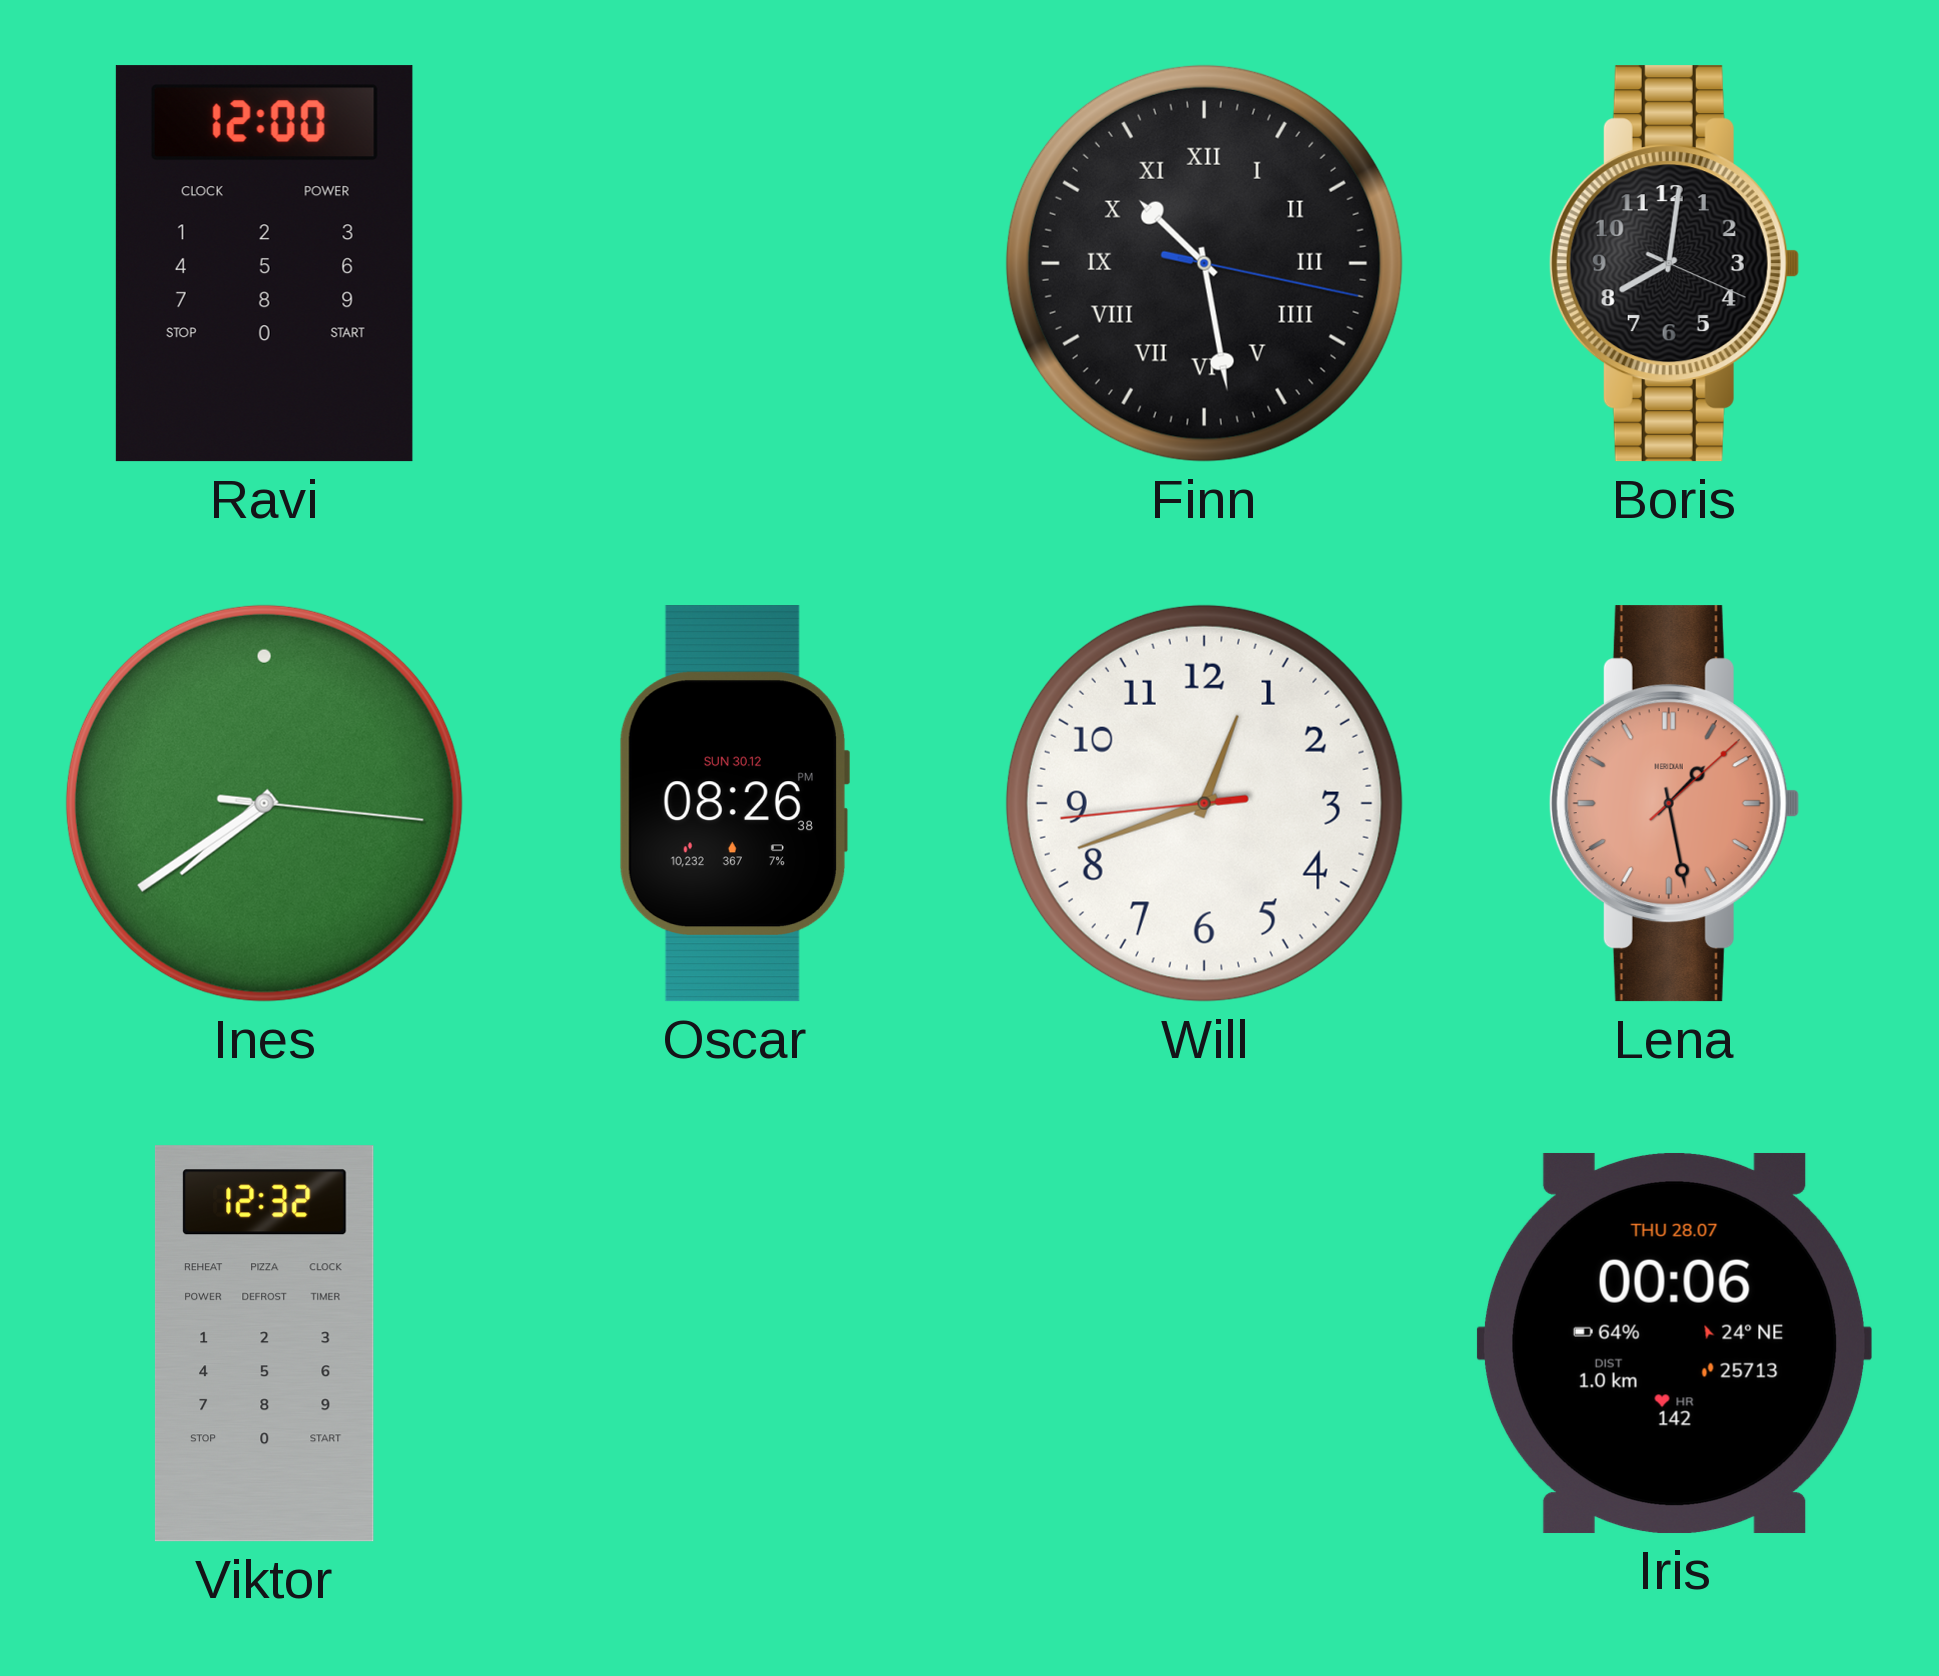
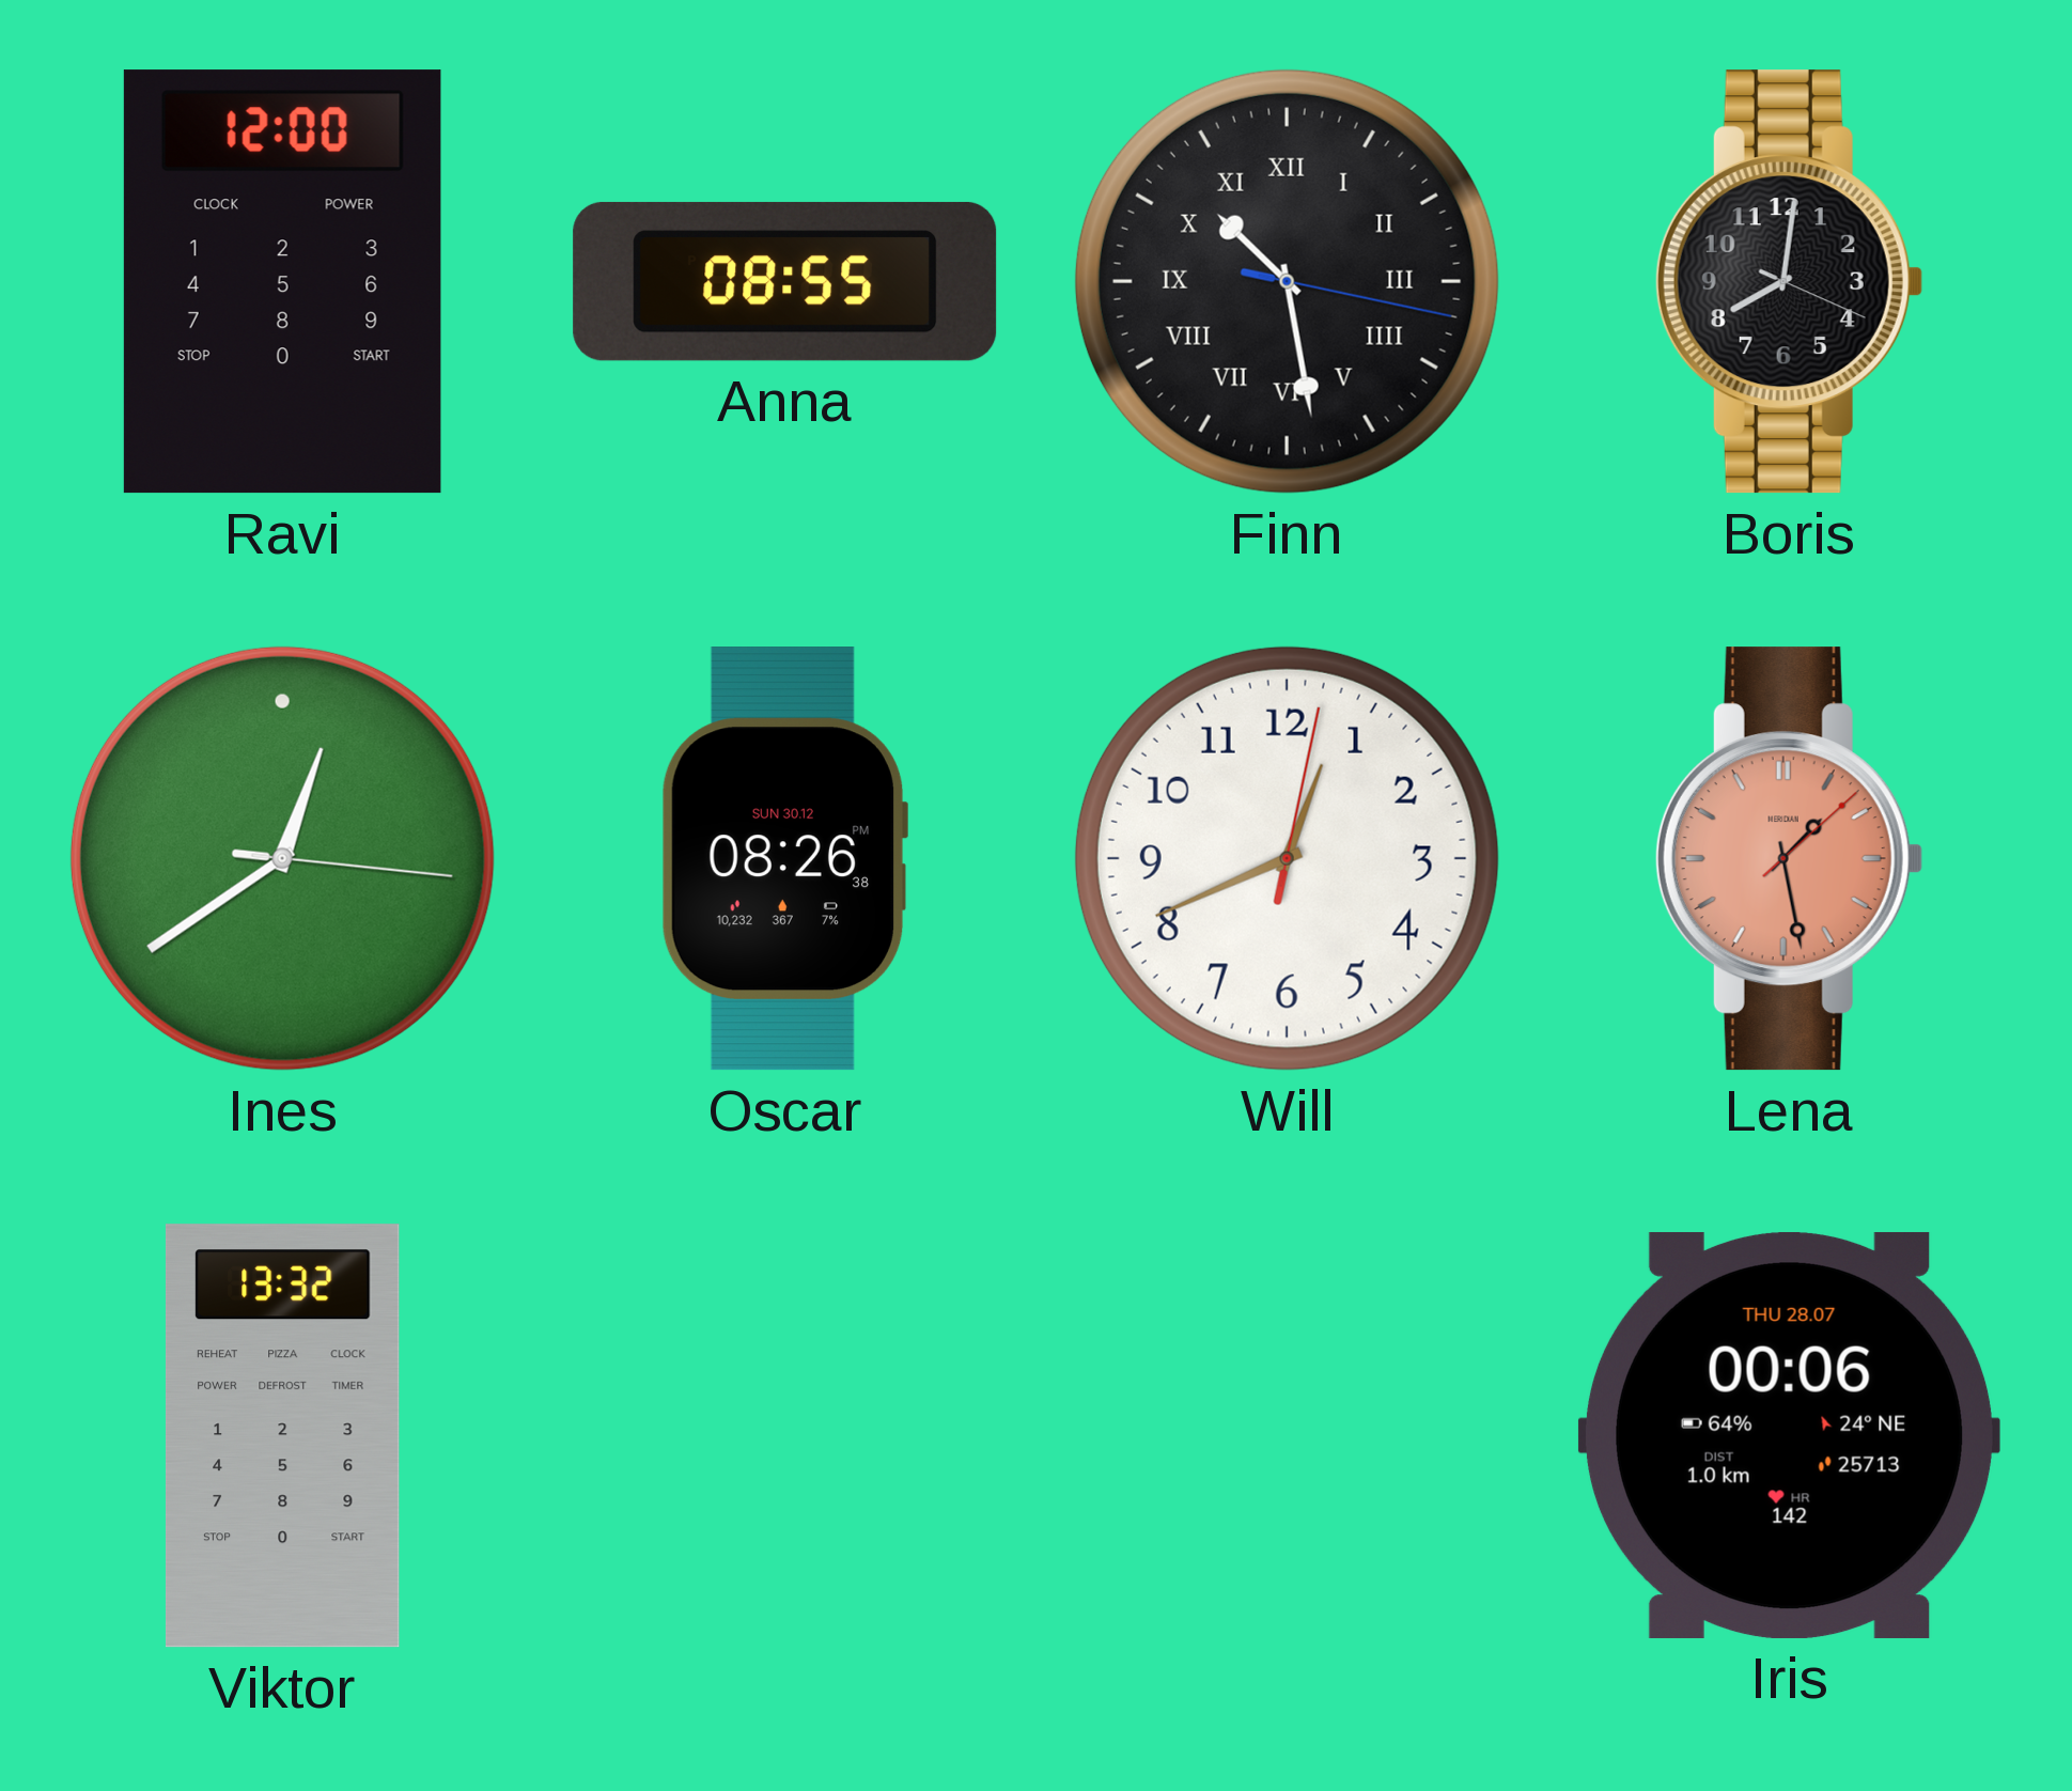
Anna: none -> 08:55
Ines: 7:39 -> 12:39
Will: 12:41:44 -> 12:41:02
Viktor: 12:32 -> 13:32
